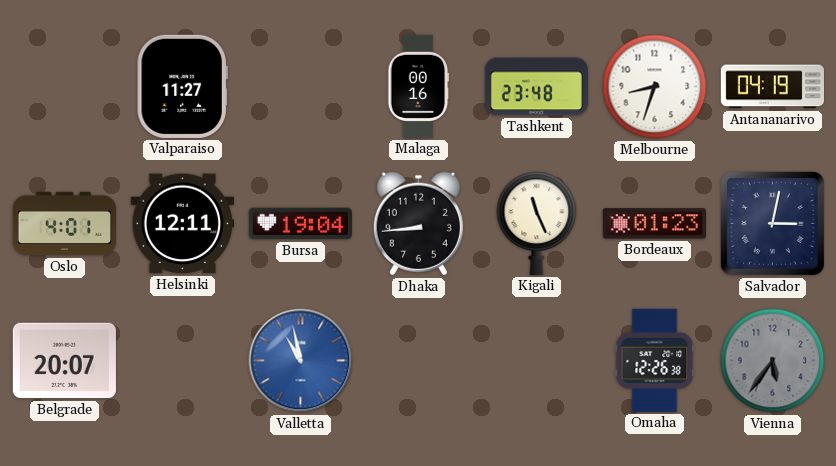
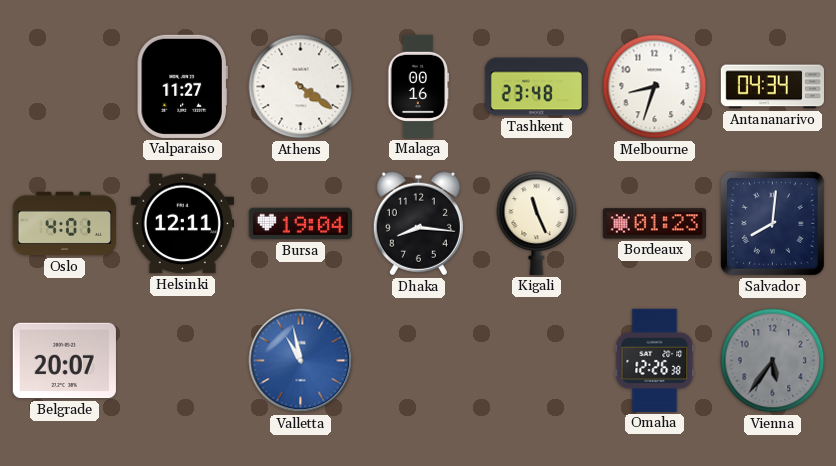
Athens: none -> 4:21
Antananarivo: 04:19 -> 04:34
Dhaka: 8:44 -> 8:16
Salvador: 3:02 -> 8:01
